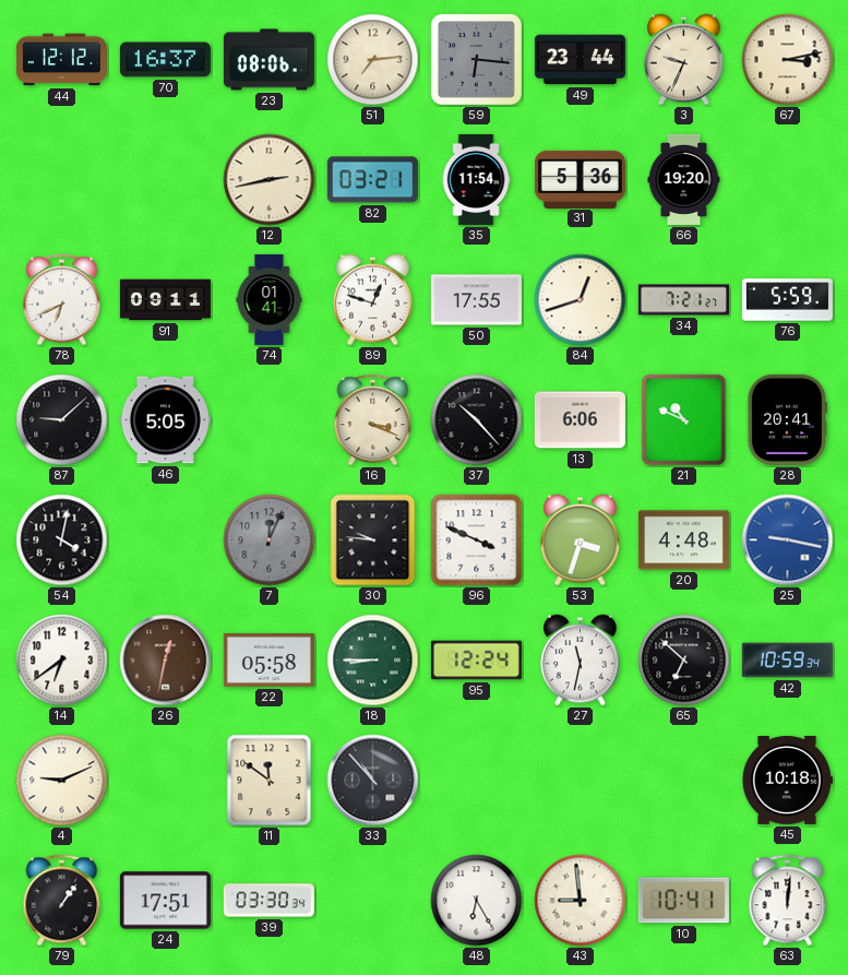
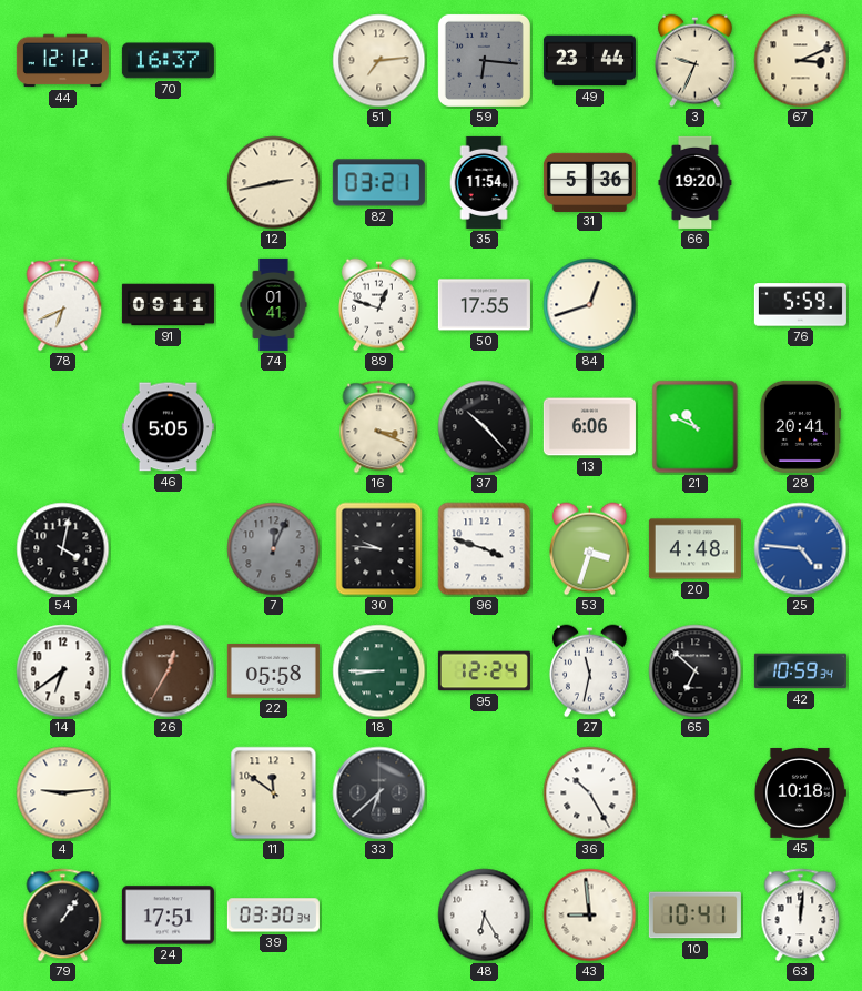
23: 08:06 -> none
67: 3:13 -> 3:11
34: 7:21 -> none
87: 9:08 -> none
96: 3:49 -> 3:48
25: 9:17 -> 4:46
26: 12:32 -> 12:35
4: 9:11 -> 9:14
33: 10:53 -> 6:38
36: none -> 10:25
